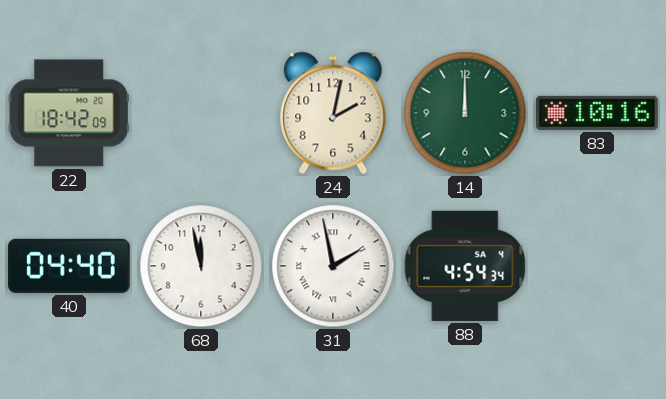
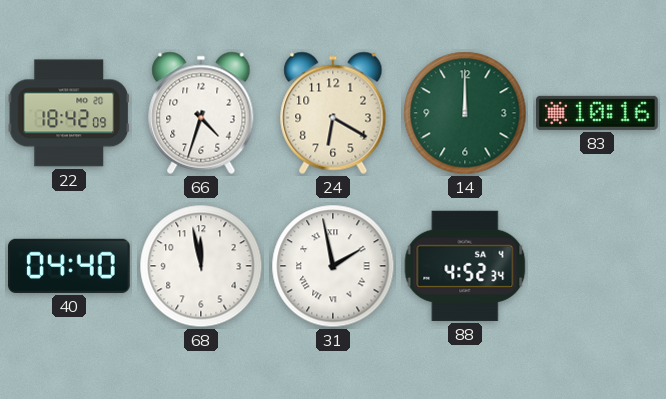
66: none -> 4:33
24: 2:02 -> 6:20
88: 4:54 -> 4:52
